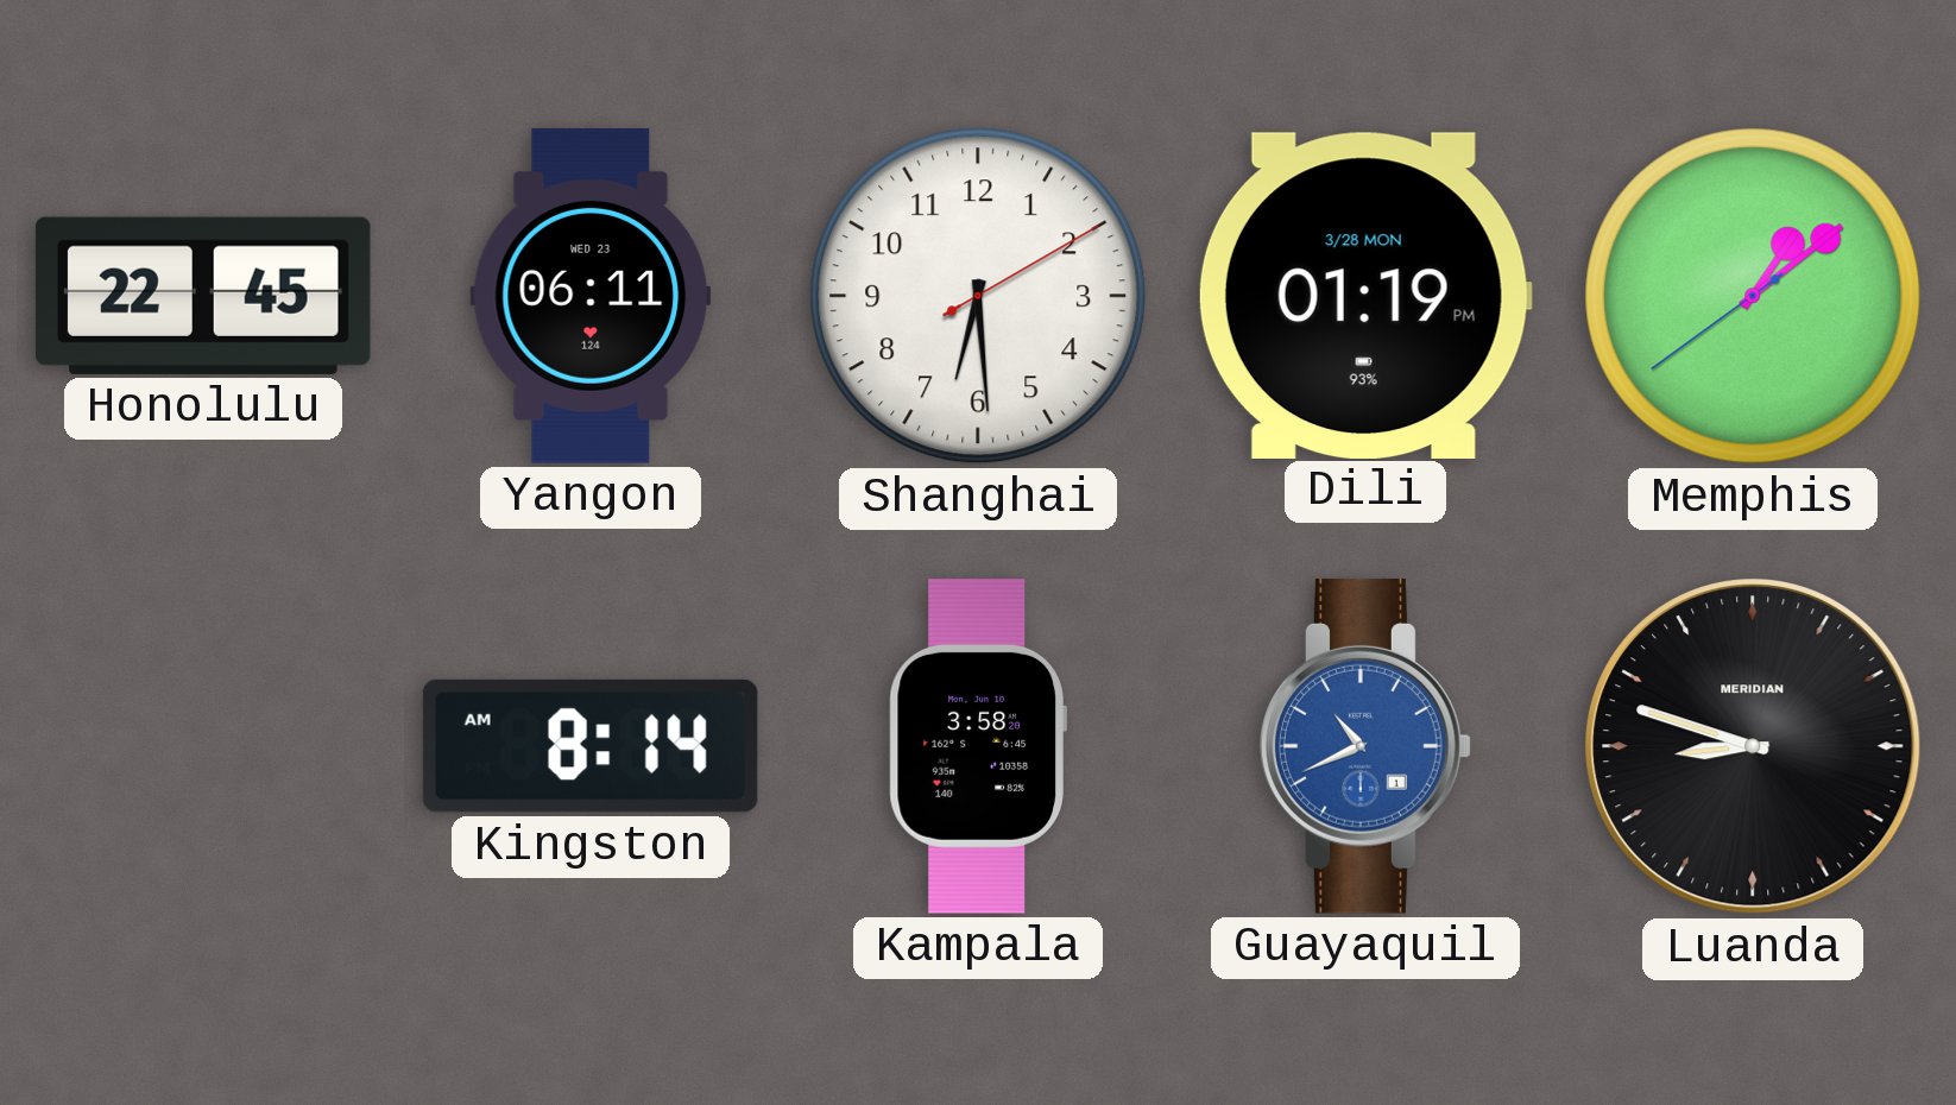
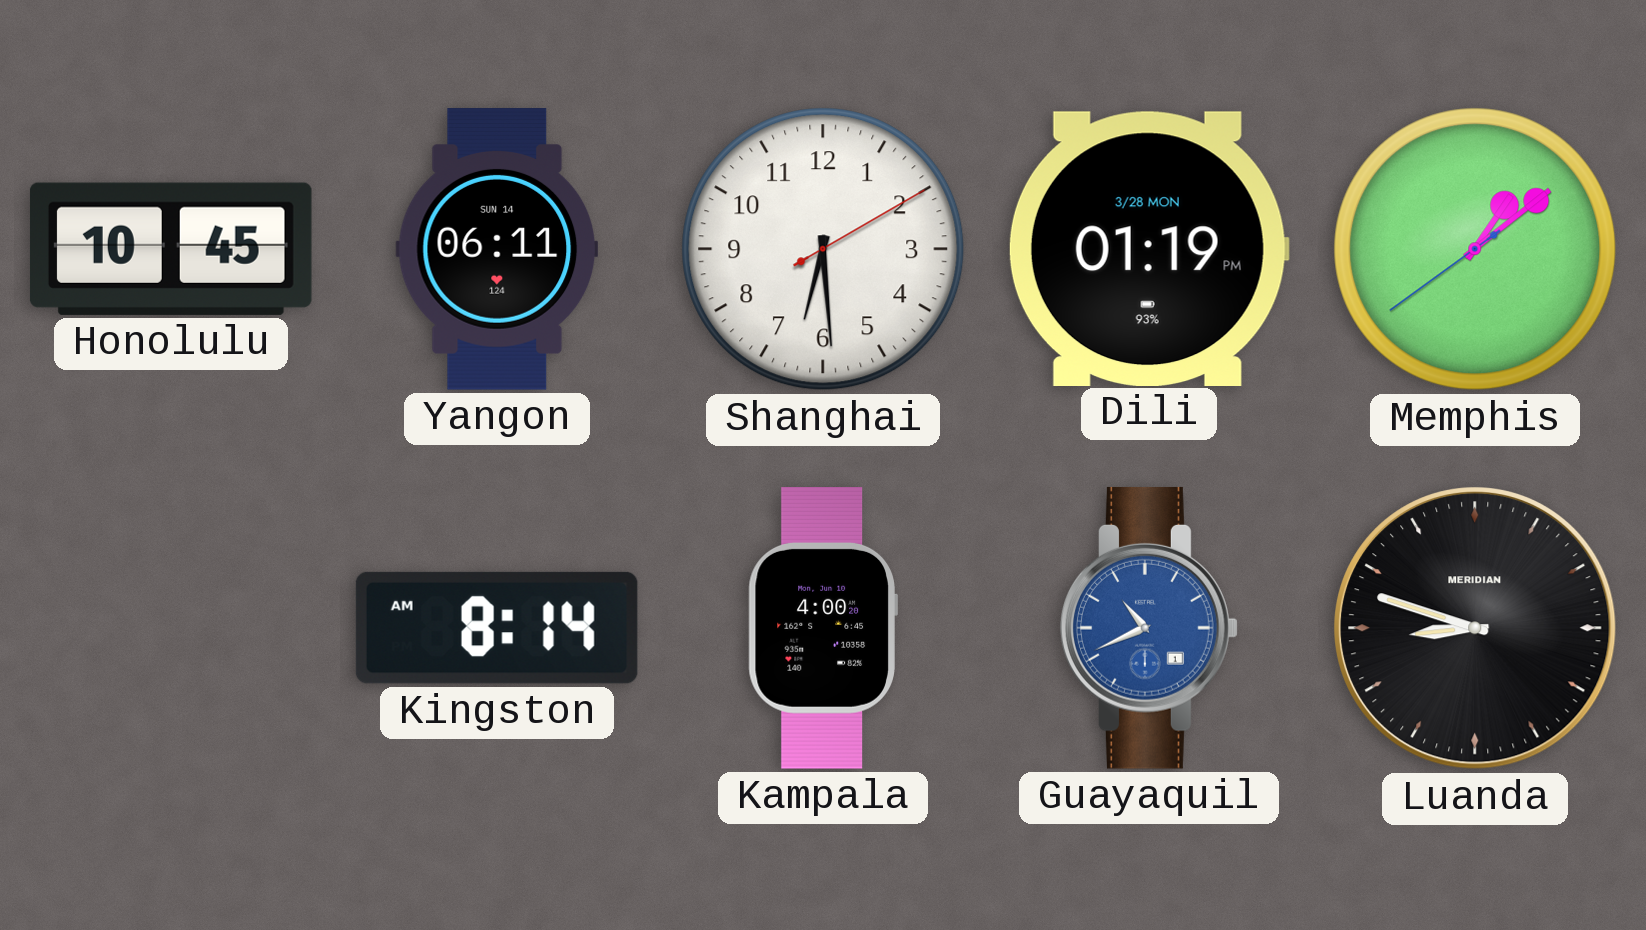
Honolulu: 22:45 -> 10:45
Yangon date: WED 23 -> SUN 14
Kampala: 3:58 -> 4:00
